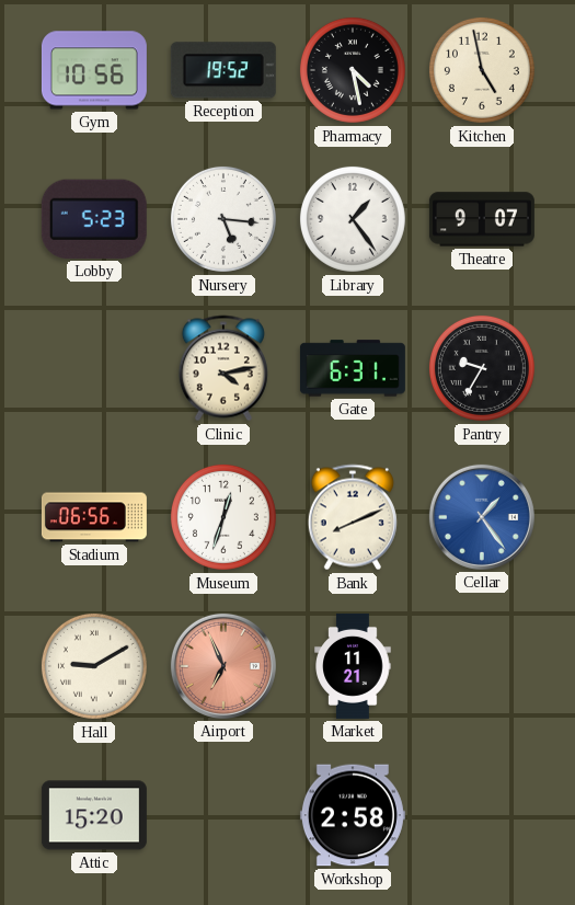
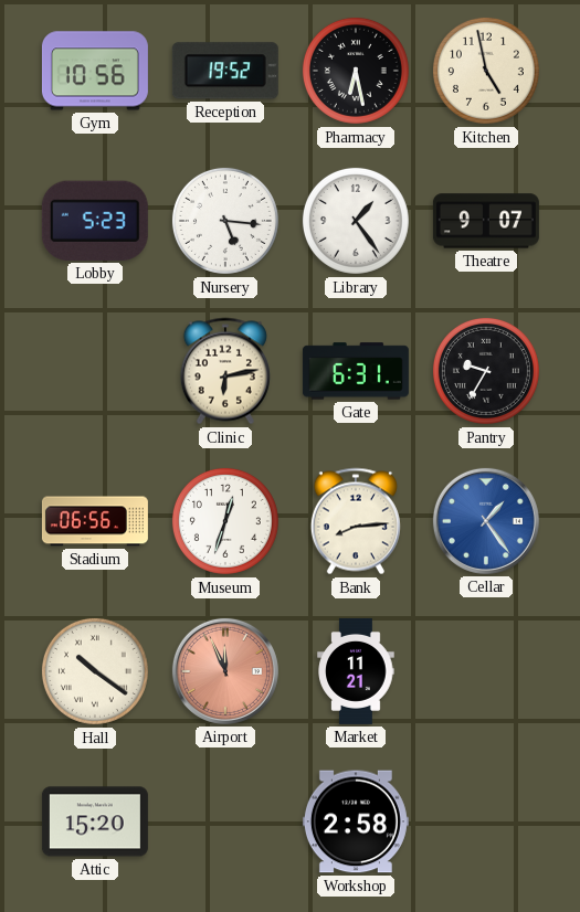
Pharmacy: 4:28 -> 6:28
Clinic: 4:13 -> 6:13
Bank: 8:11 -> 8:14
Hall: 9:10 -> 10:21
Airport: 6:56 -> 11:56
